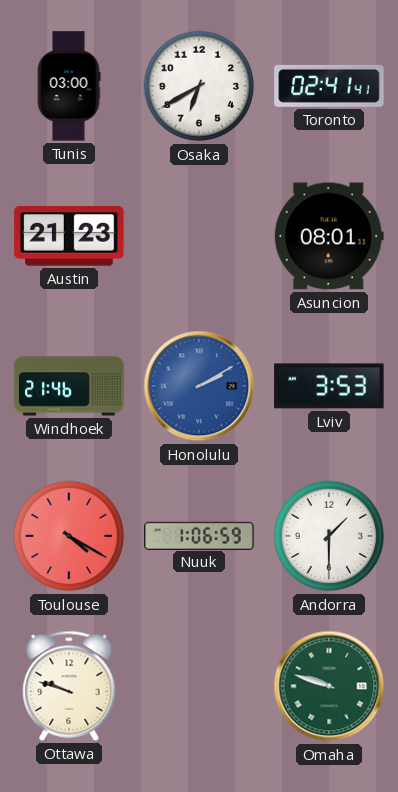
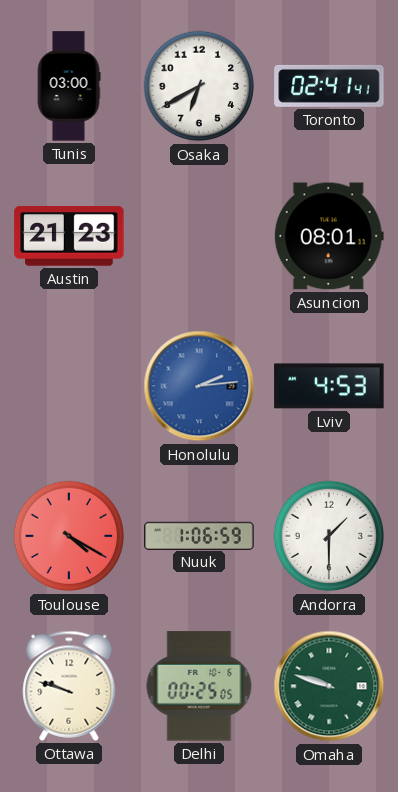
Windhoek: 21:46 -> none
Honolulu: 2:10 -> 2:14
Lviv: 3:53 -> 4:53
Delhi: none -> 00:25
